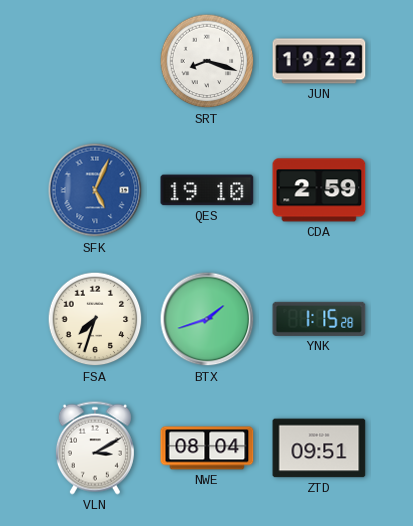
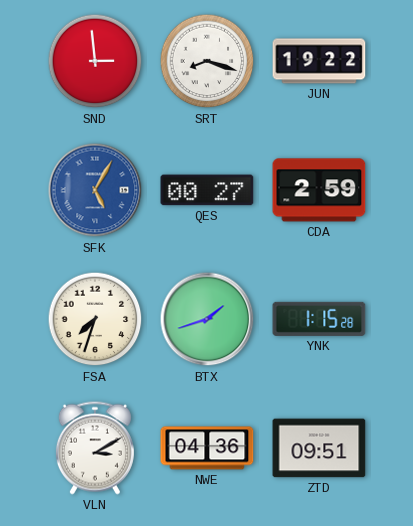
SND: none -> 2:59
SFK: 5:04 -> 5:05
QES: 19:10 -> 00:27
NWE: 08:04 -> 04:36
